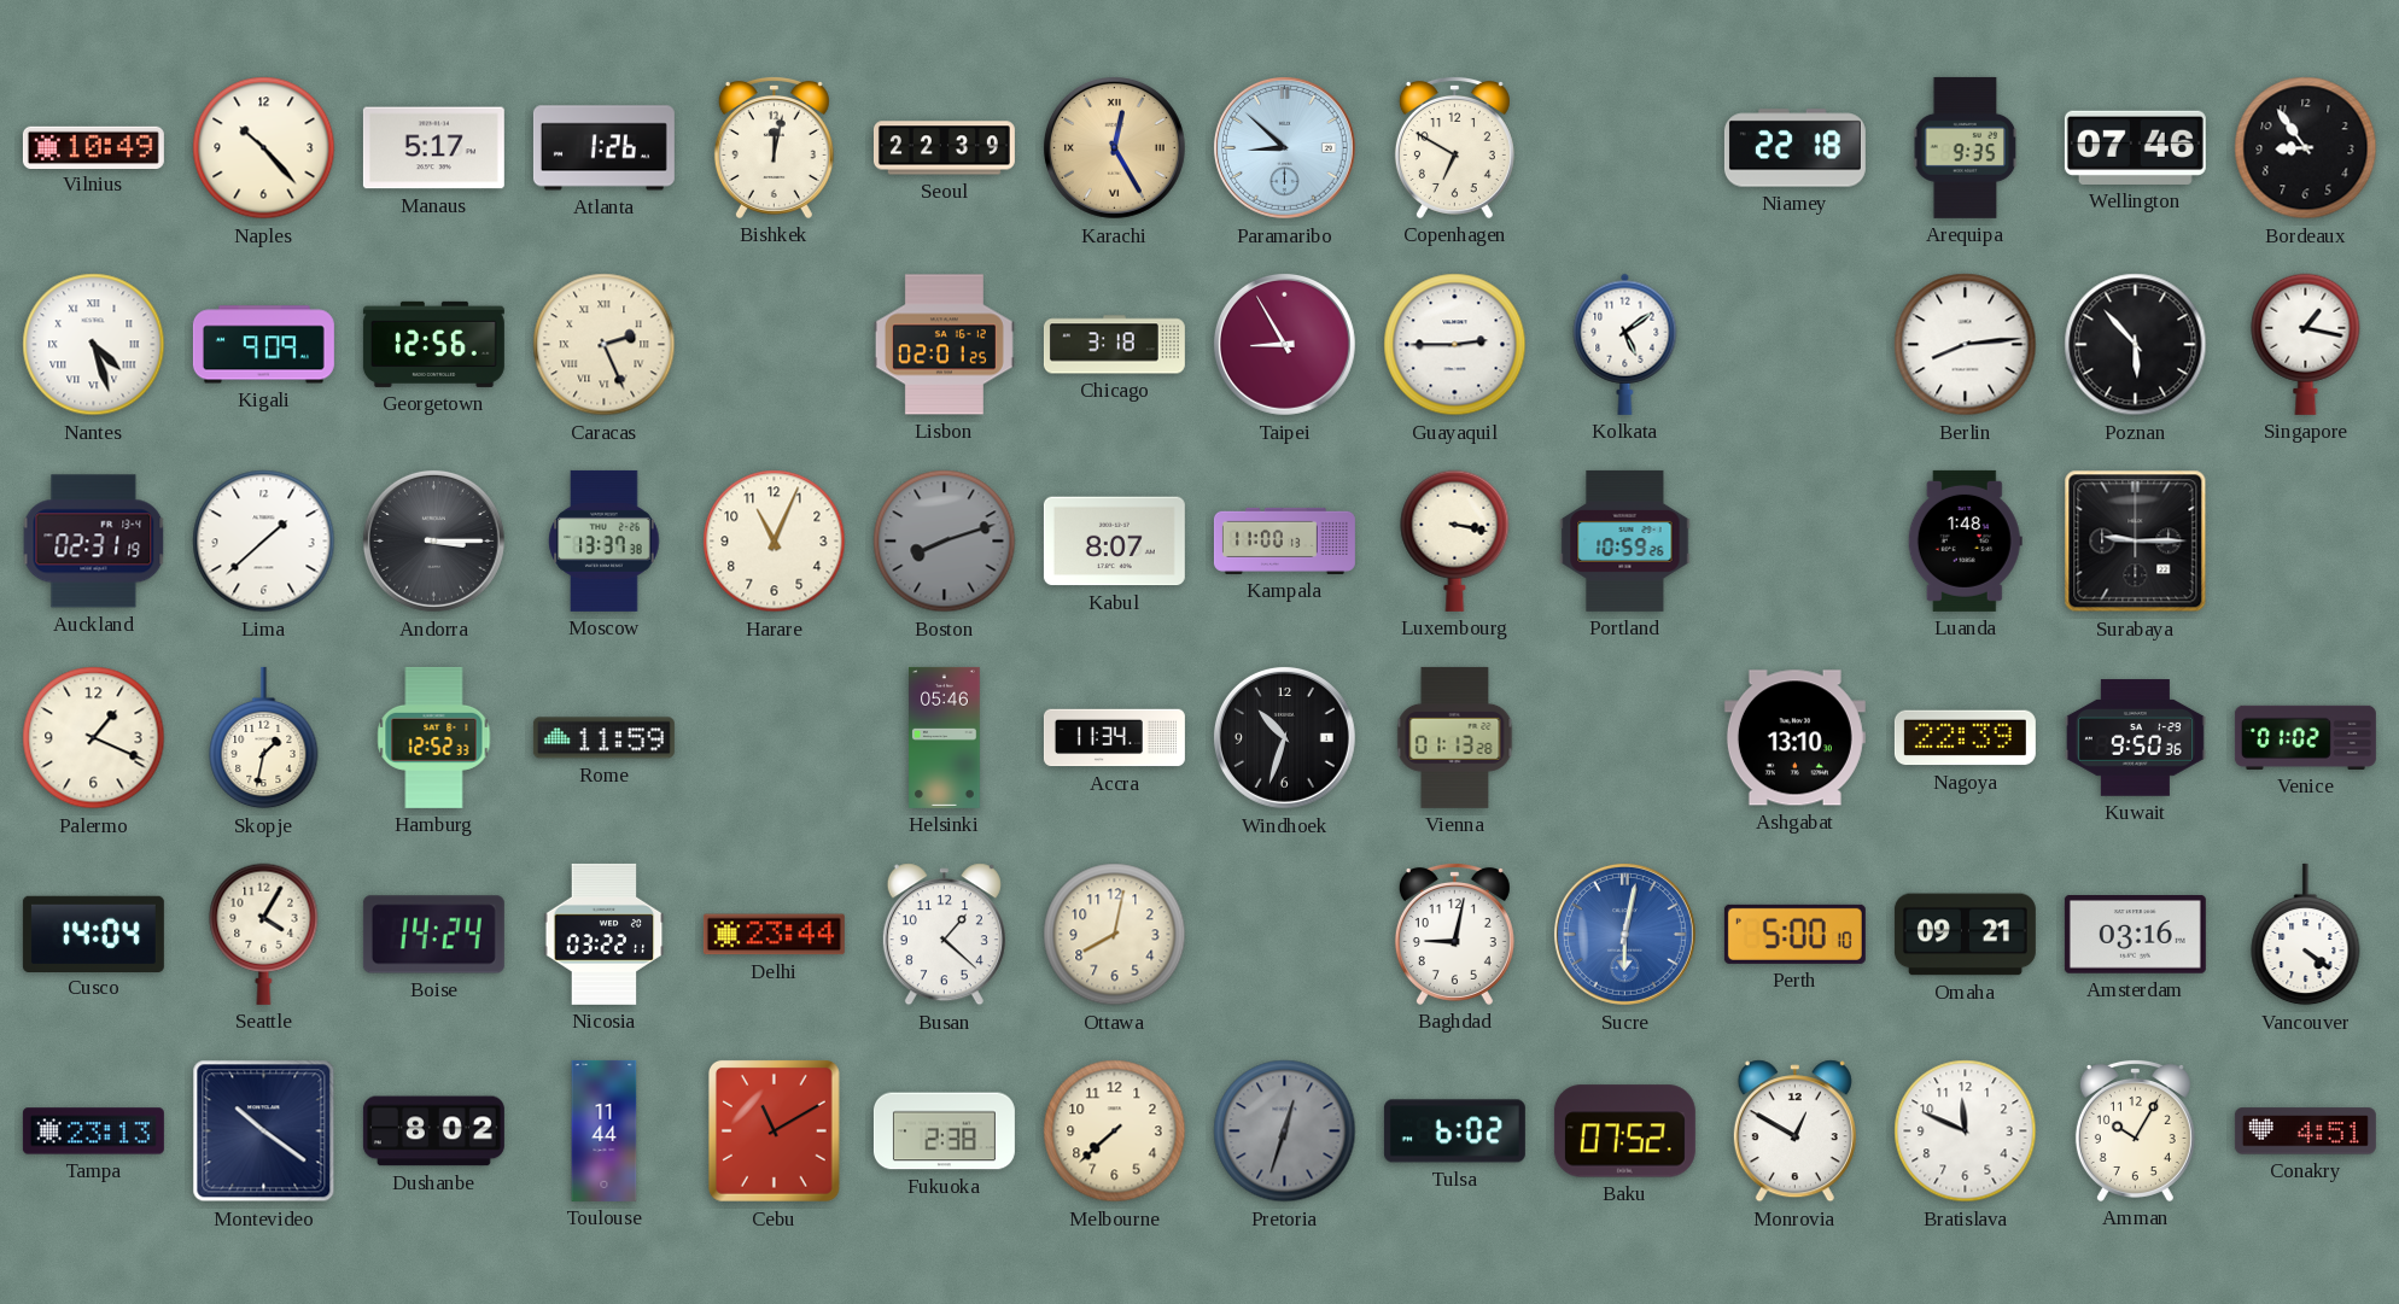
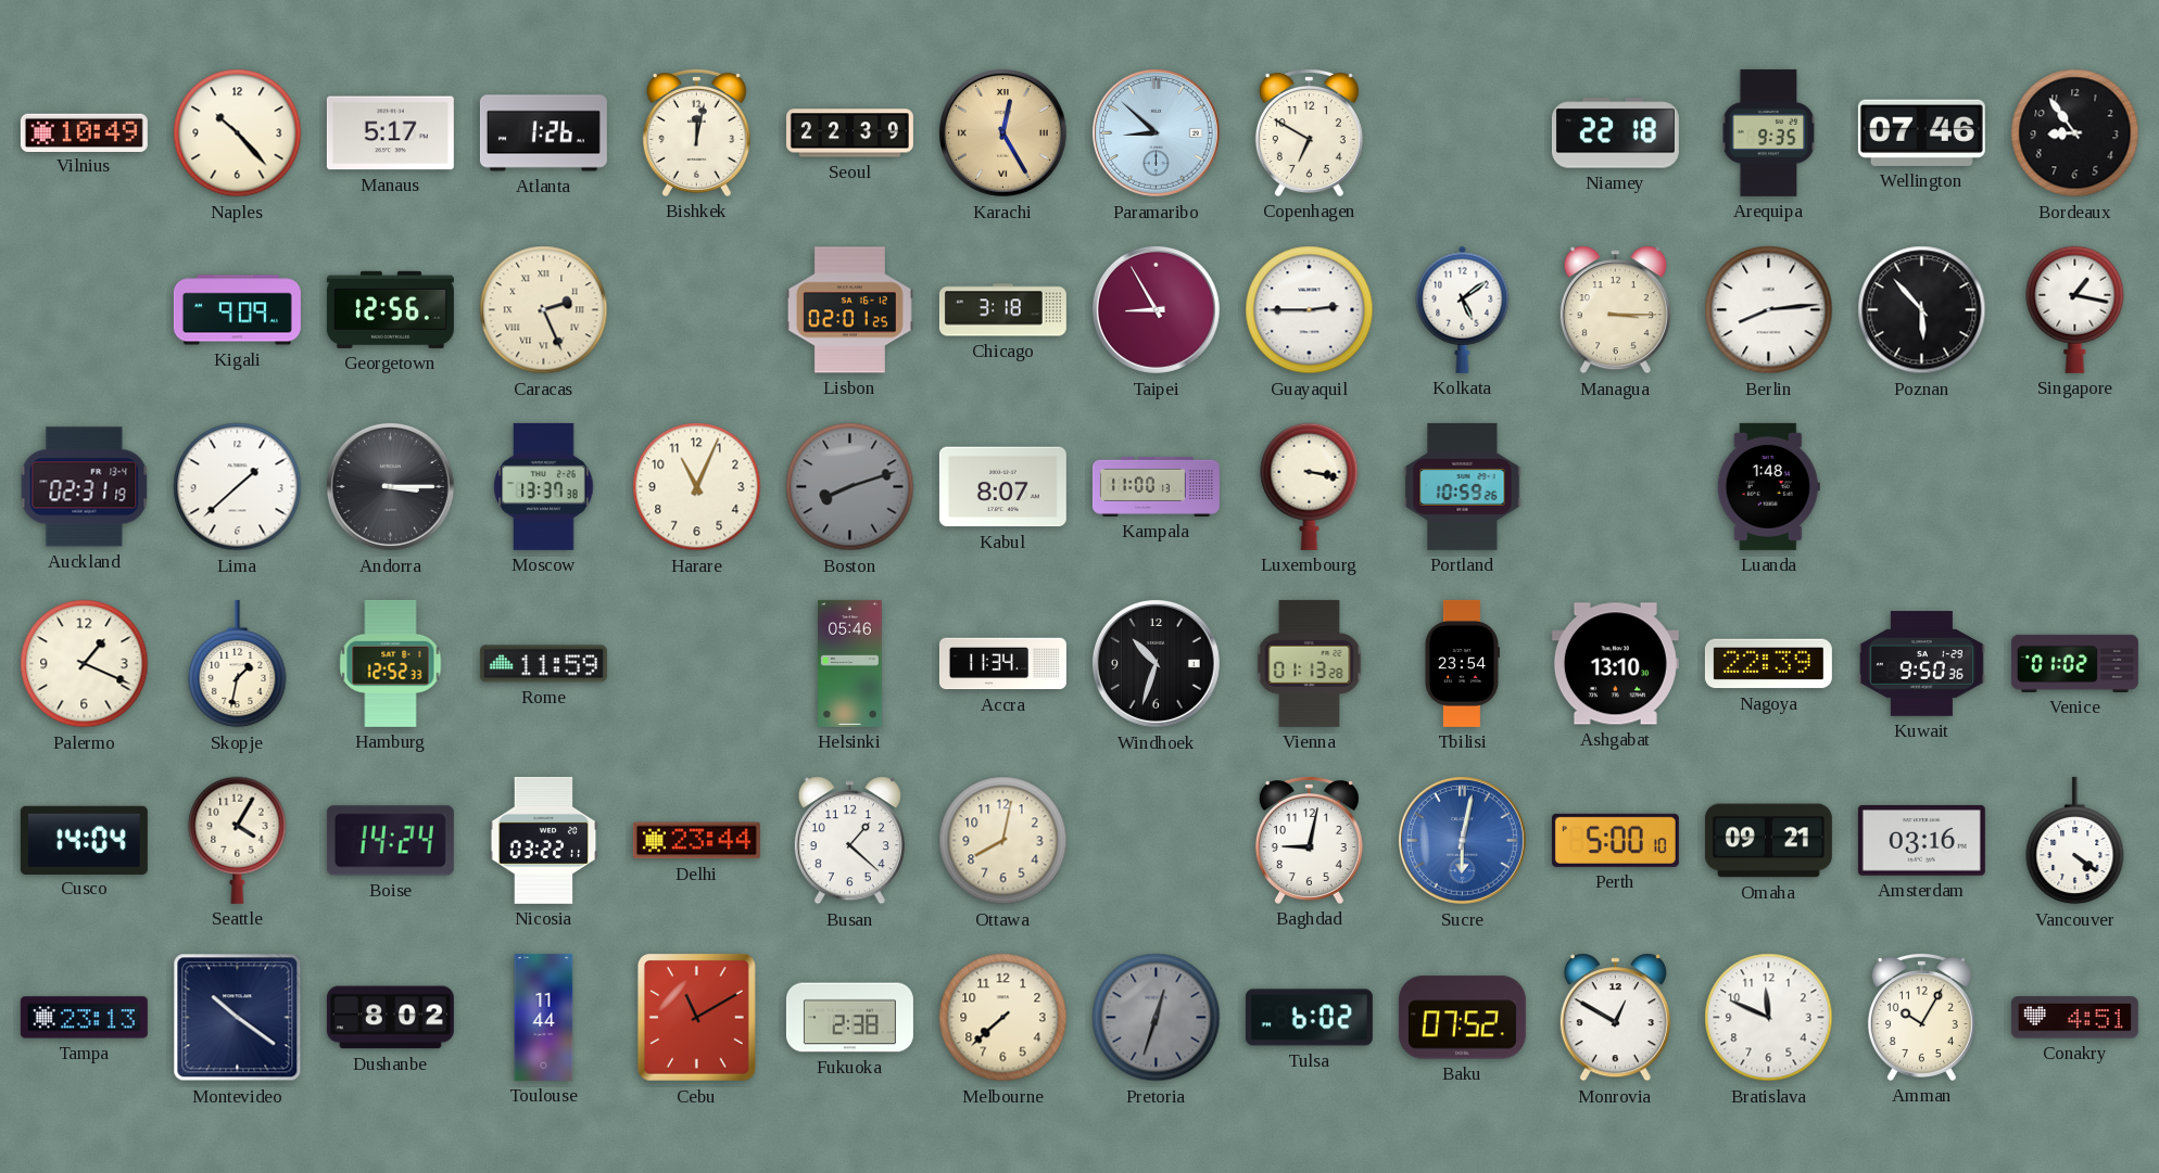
Nantes: 4:27 -> none
Managua: none -> 3:15
Surabaya: 9:15 -> none
Tbilisi: none -> 23:54
